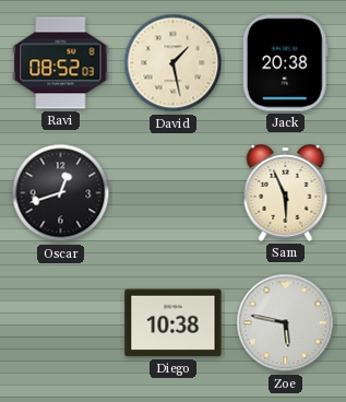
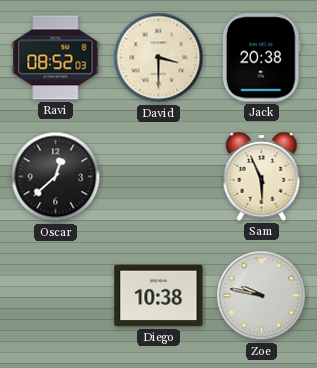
David: 1:28 -> 3:30
Oscar: 12:42 -> 12:38
Zoe: 5:47 -> 9:47
